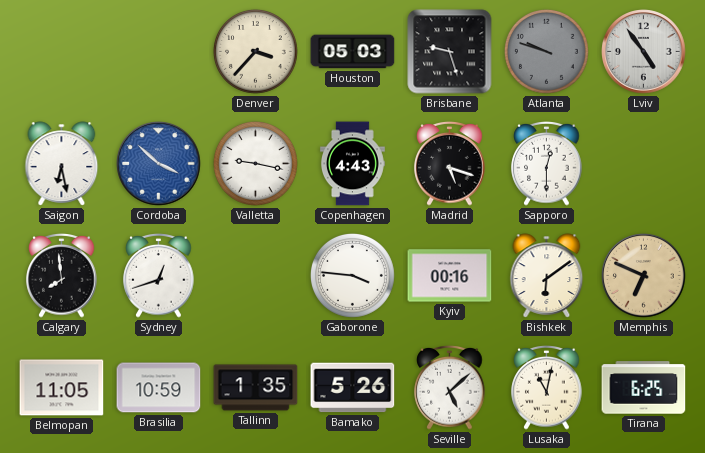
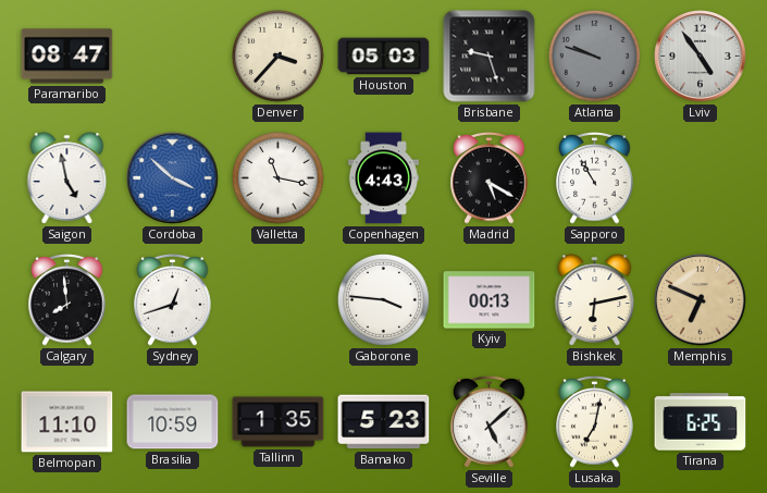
Paramaribo: none -> 08:47
Saigon: 6:28 -> 4:58
Valletta: 9:17 -> 11:17
Madrid: 5:18 -> 5:20
Sapporo: 12:30 -> 10:55
Kyiv: 00:16 -> 00:13
Bishkek: 6:09 -> 6:13
Belmopan: 11:05 -> 11:10
Bamako: 5:26 -> 5:23
Lusaka: 11:02 -> 7:02
